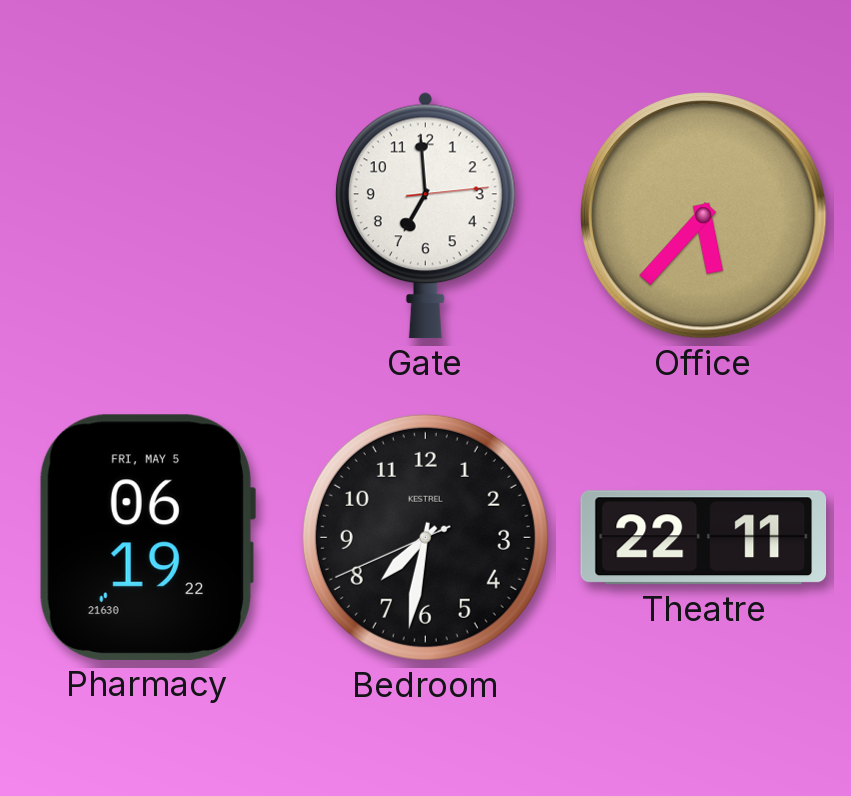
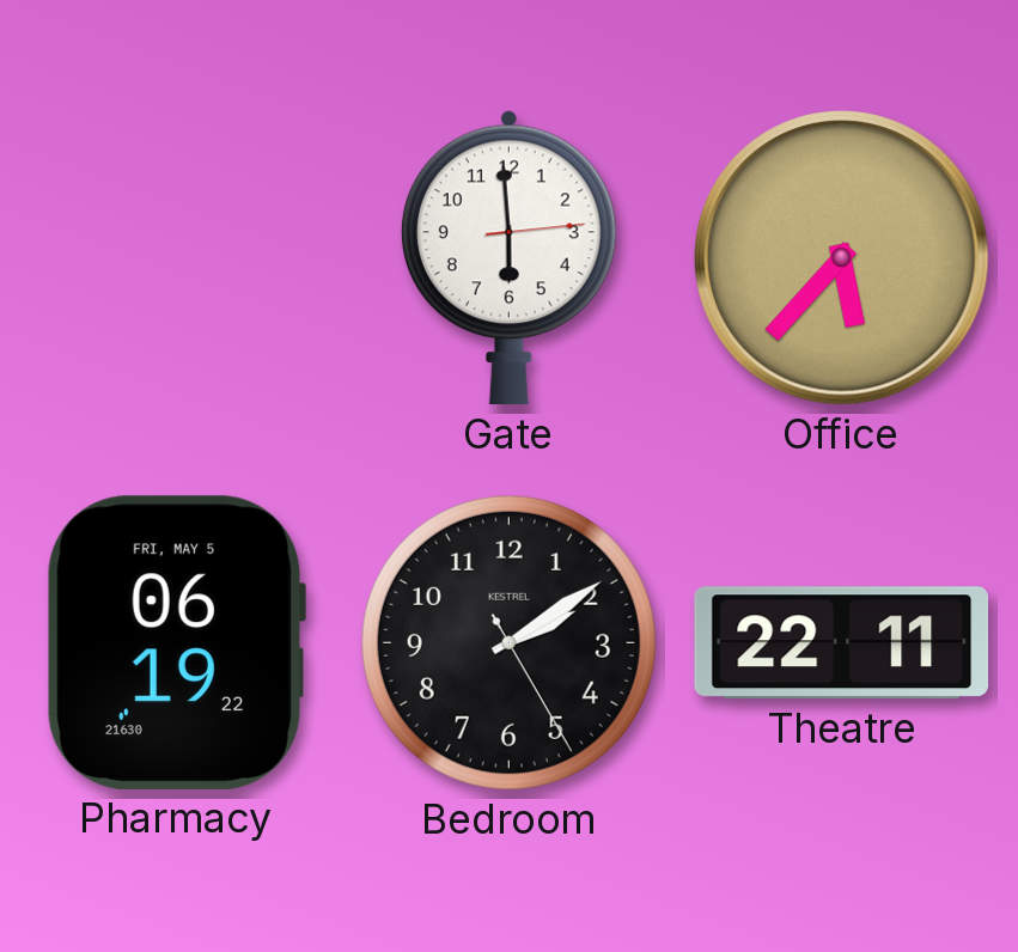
Gate: 6:59 -> 5:59
Bedroom: 7:31 -> 2:09
